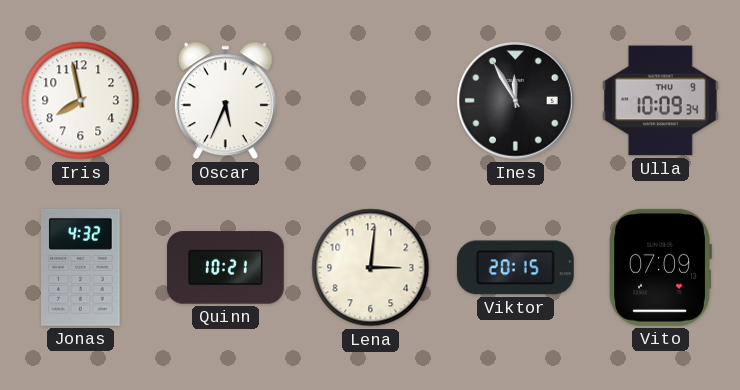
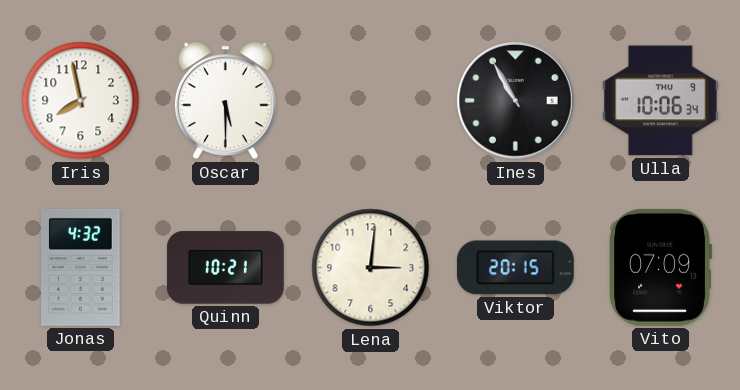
Oscar: 5:34 -> 5:30
Ines: 11:55 -> 10:55
Ulla: 10:09 -> 10:06
